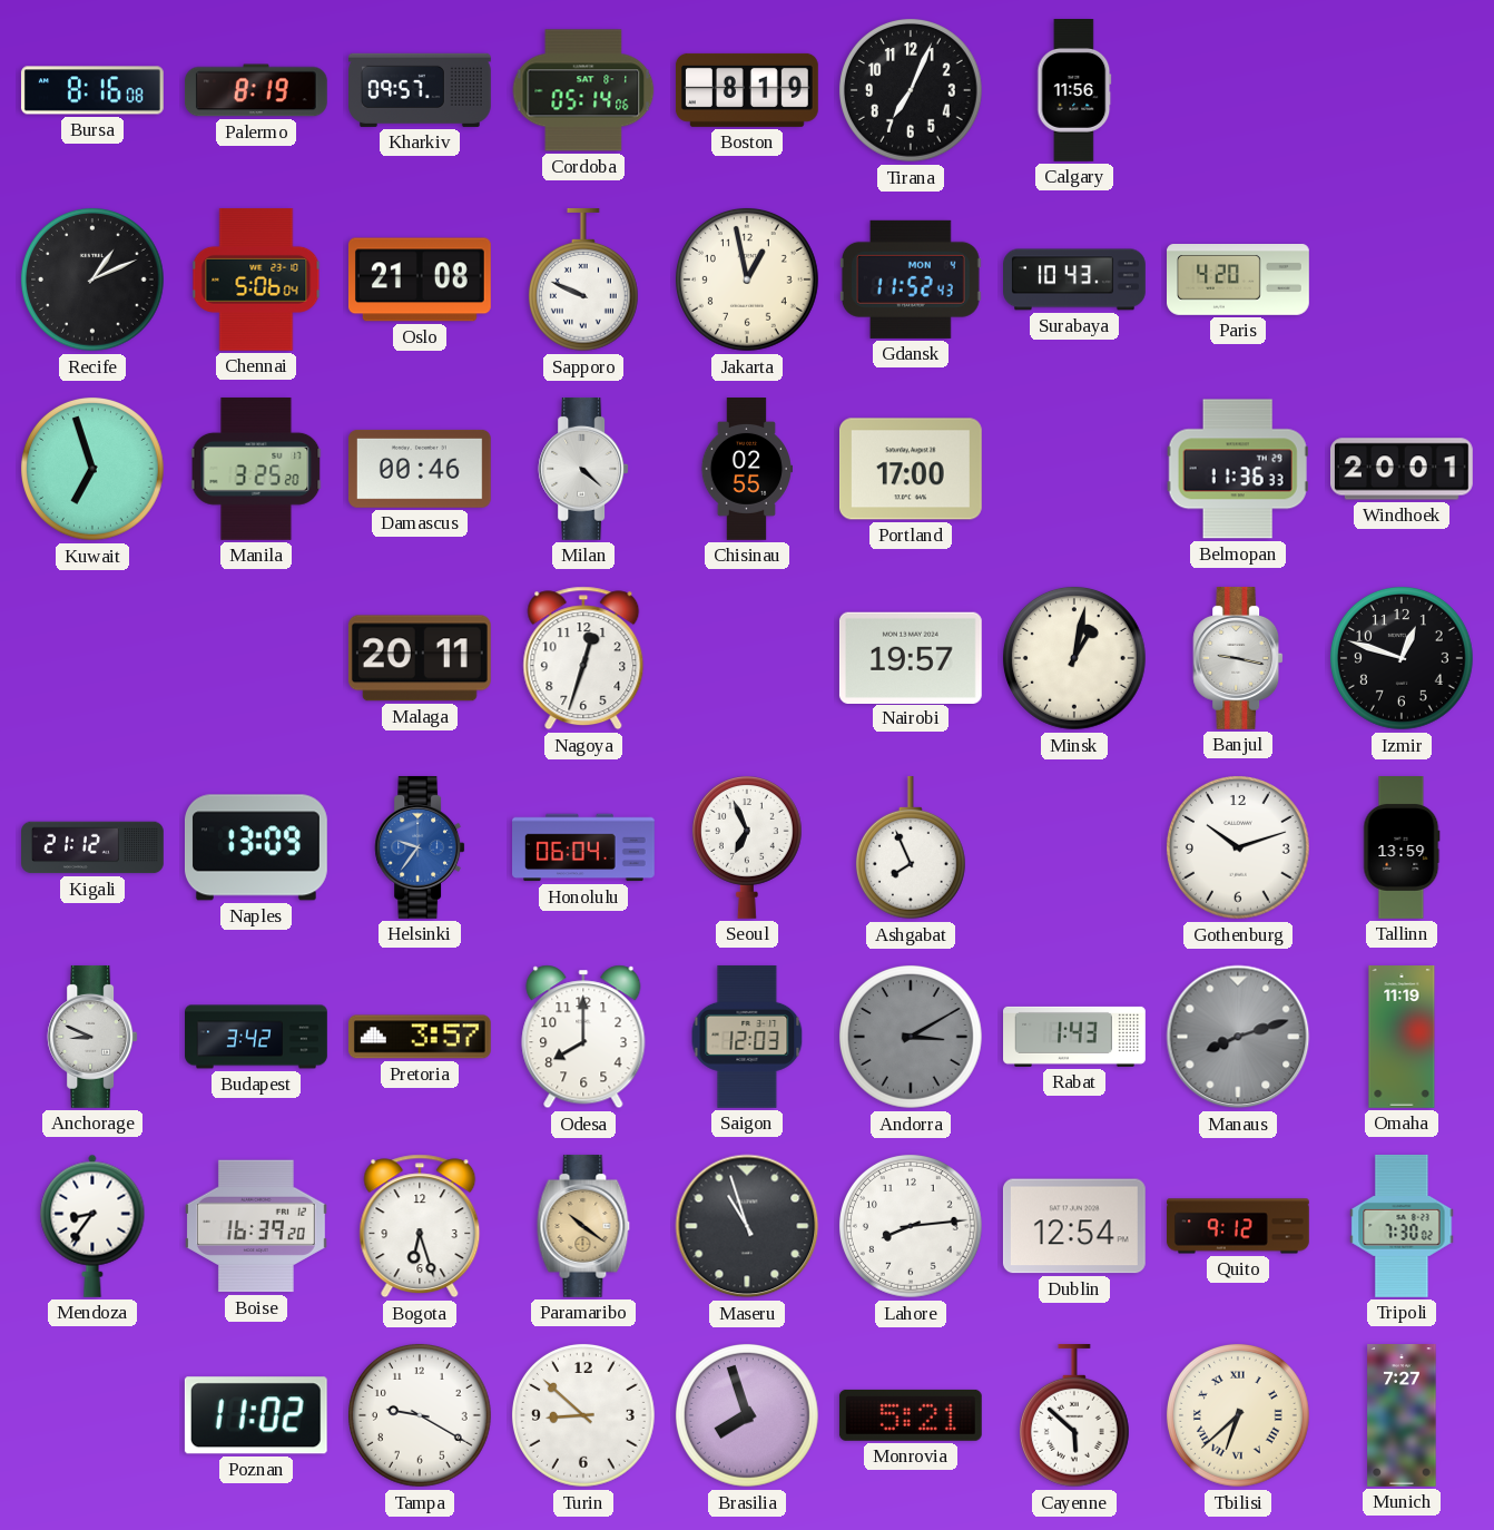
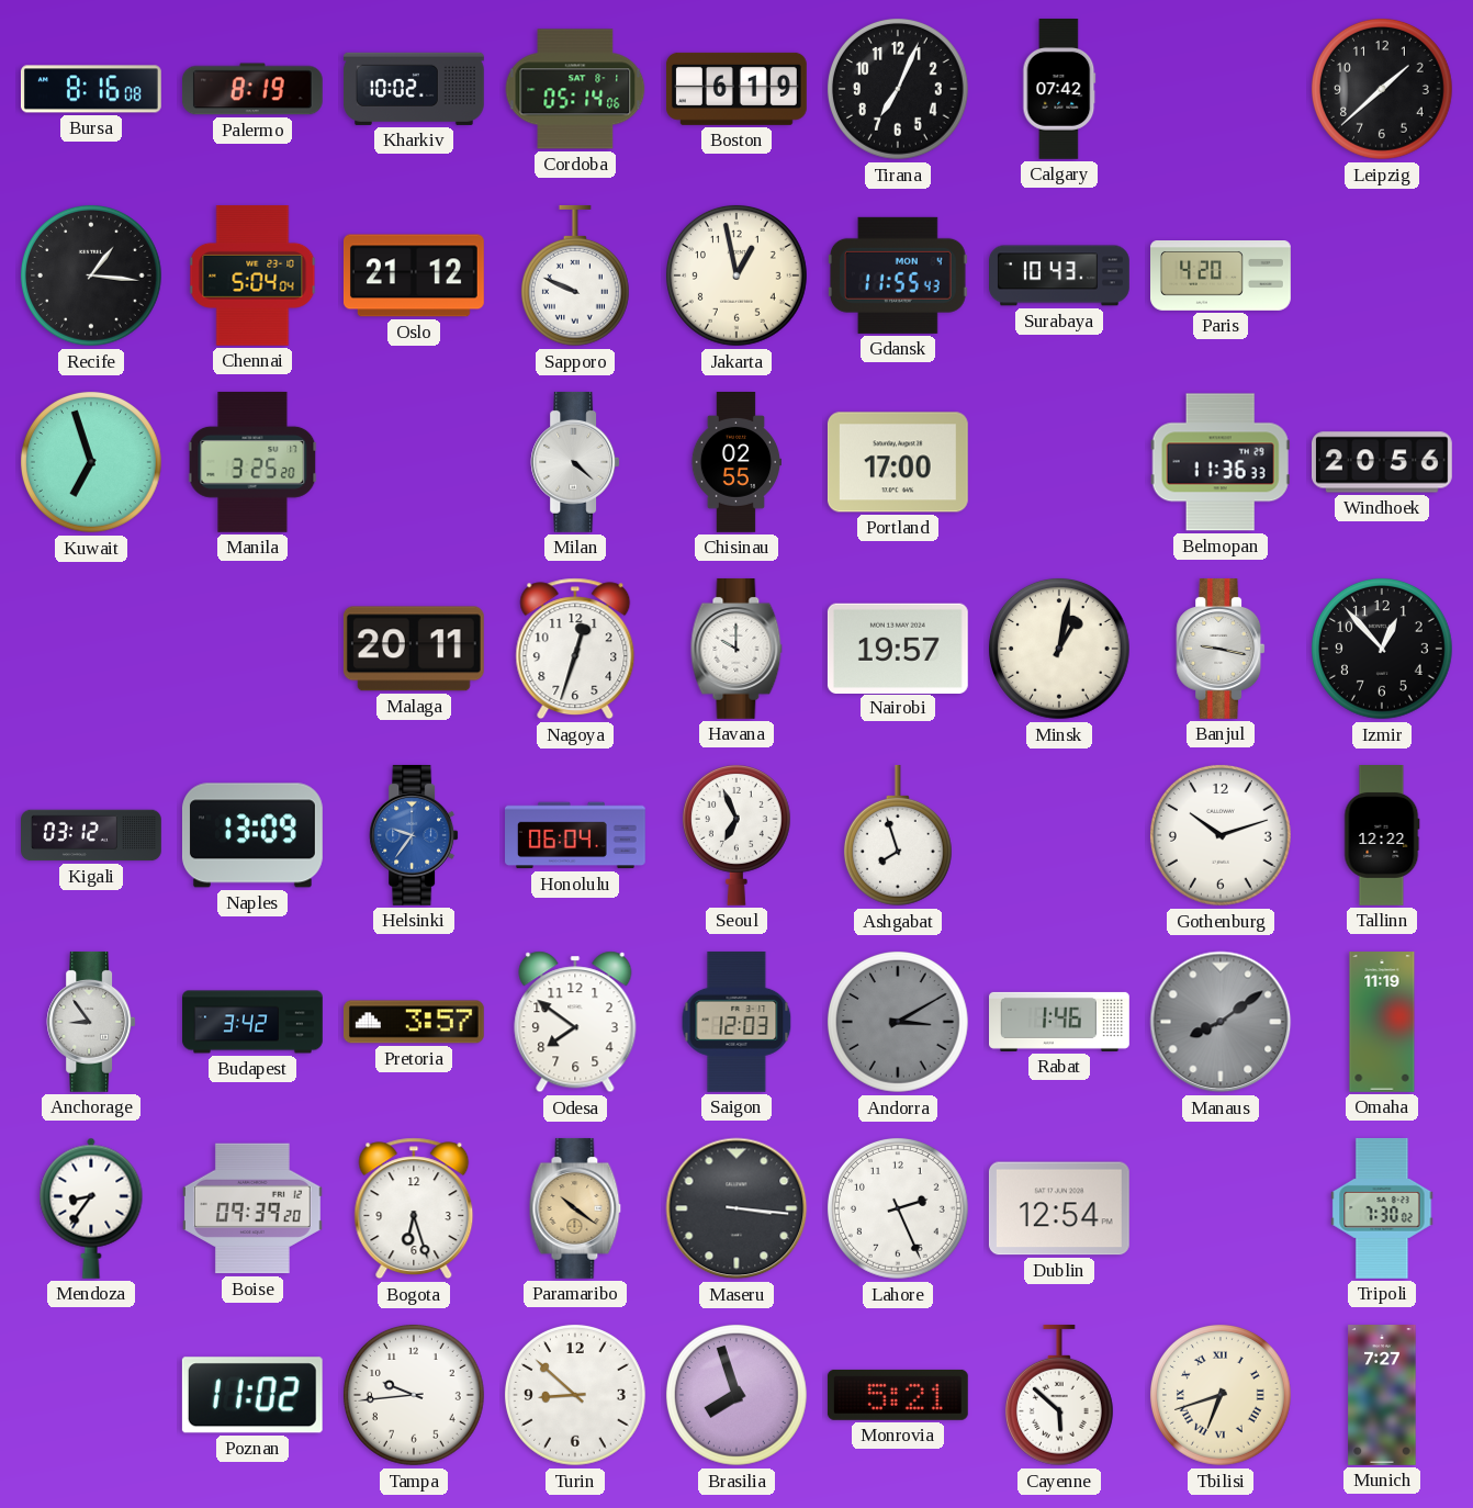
Kharkiv: 09:57 -> 10:02
Boston: 8:19 -> 6:19
Calgary: 11:56 -> 07:42
Leipzig: none -> 1:38
Recife: 1:11 -> 1:16
Chennai: 5:06 -> 5:04
Oslo: 21:08 -> 21:12
Gdansk: 11:52 -> 11:55
Damascus: 00:46 -> none
Windhoek: 20:01 -> 20:56
Havana: none -> 10:00
Izmir: 12:48 -> 12:53
Kigali: 21:12 -> 03:12
Ashgabat: 7:56 -> 7:57
Tallinn: 13:59 -> 12:22
Anchorage: 8:49 -> 8:54
Odesa: 8:00 -> 7:51
Rabat: 1:43 -> 1:46
Manaus: 8:12 -> 8:09
Boise: 16:39 -> 09:39
Maseru: 10:57 -> 3:16
Lahore: 8:14 -> 2:26
Quito: 9:12 -> none
Tampa: 9:20 -> 9:44
Tbilisi: 6:38 -> 6:42
